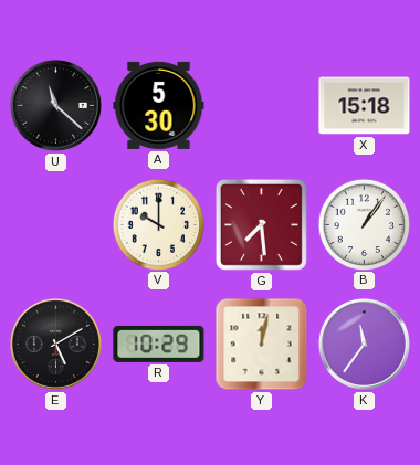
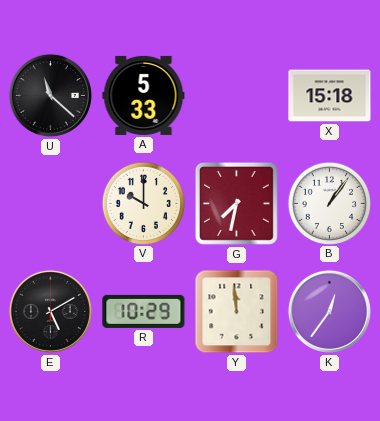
A: 5:30 -> 5:33
G: 7:29 -> 7:32
Y: 12:02 -> 11:59
K: 11:36 -> 12:36
